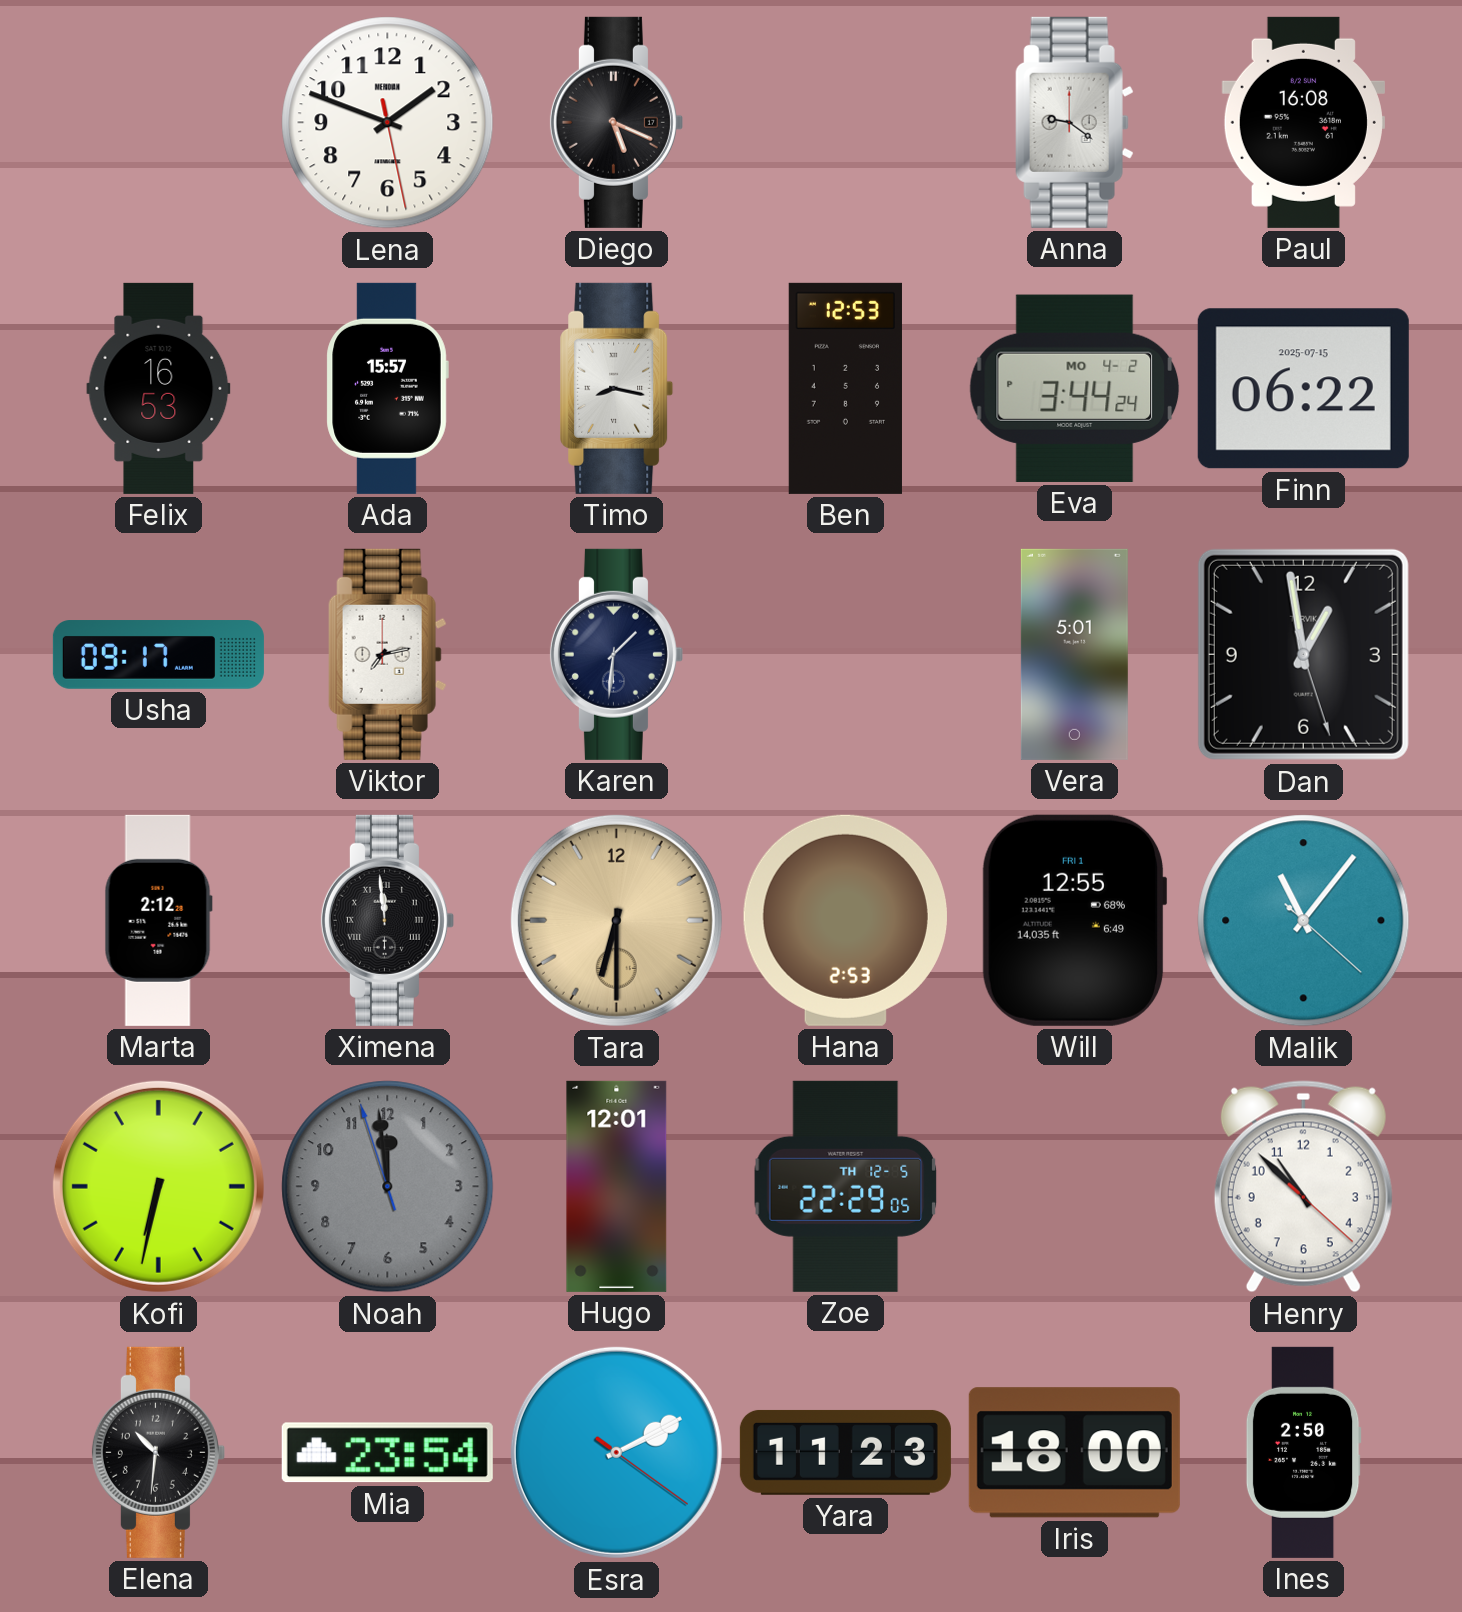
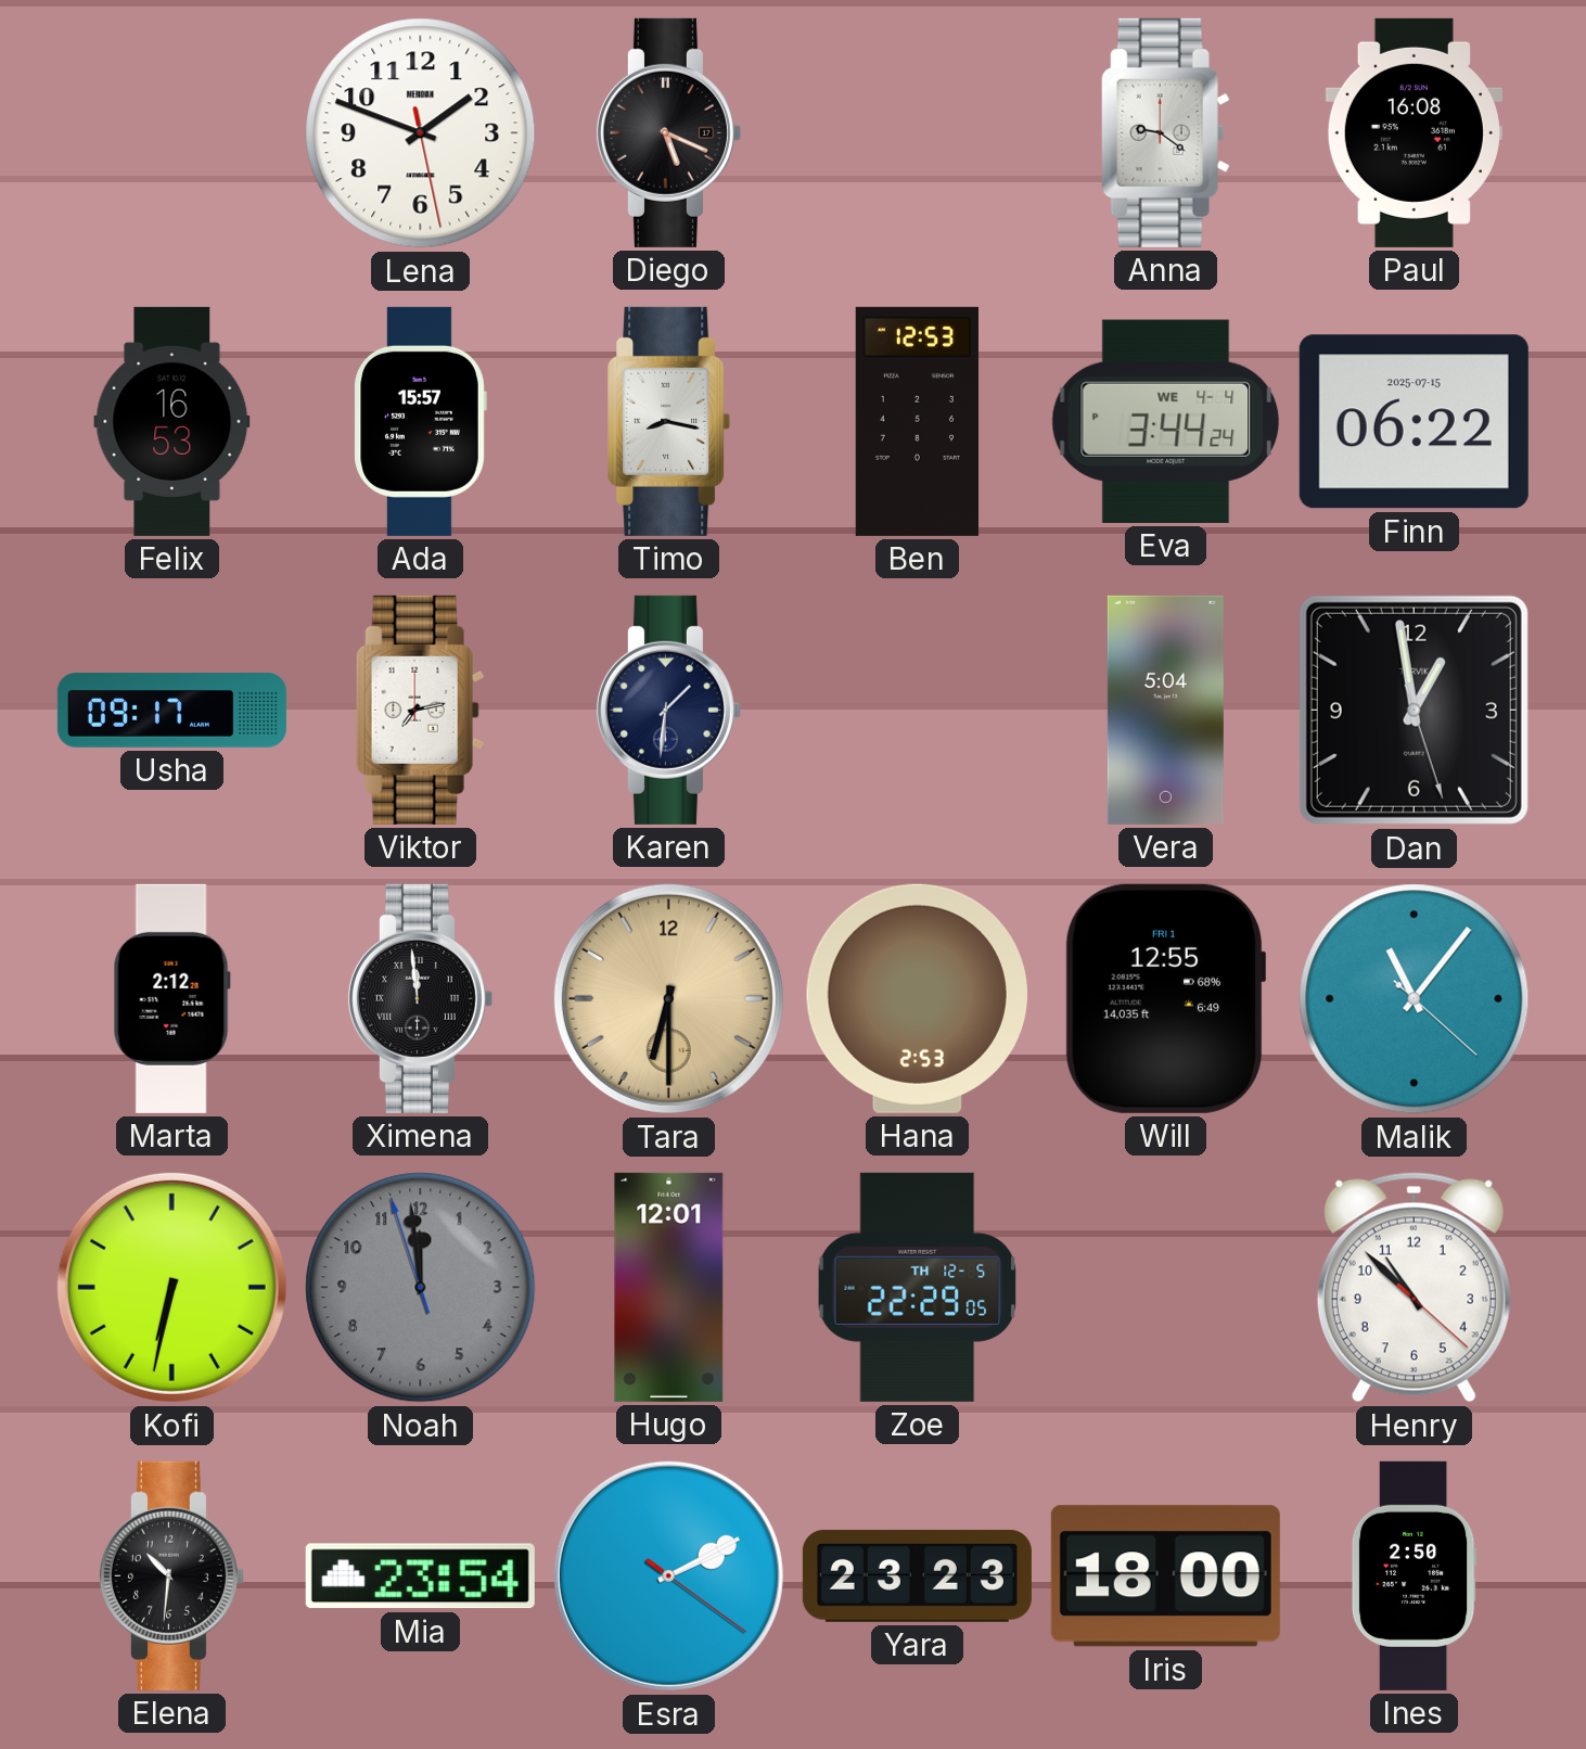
Eva date: MO 4-2 -> WE 4-4
Vera: 5:01 -> 5:04
Yara: 11:23 -> 23:23
